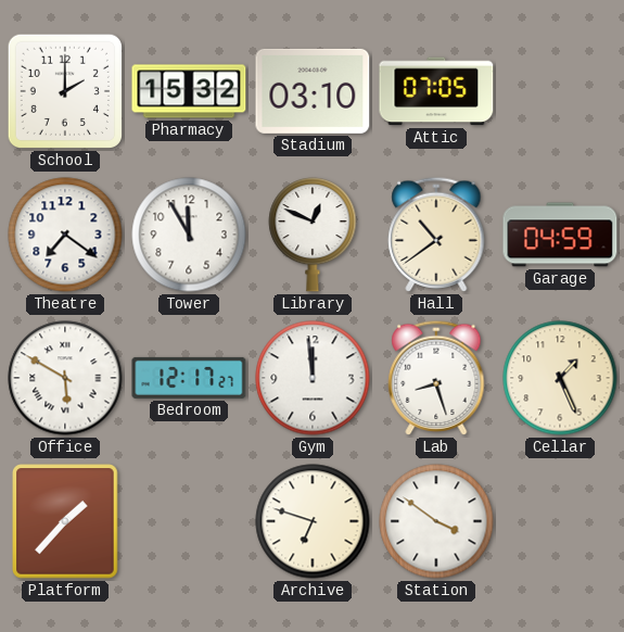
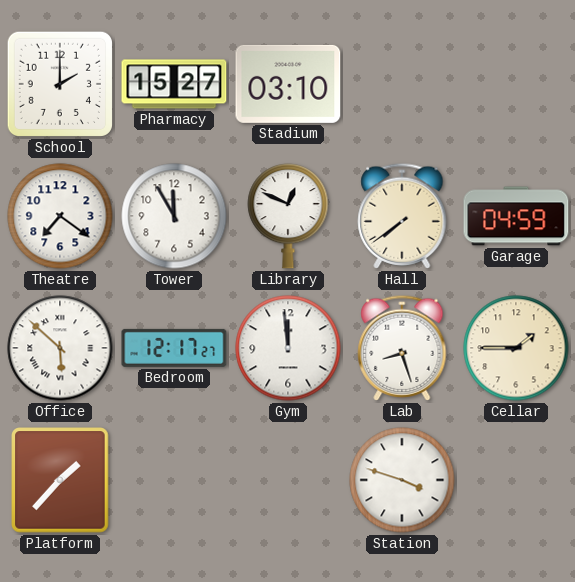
Pharmacy: 15:32 -> 15:27
Attic: 07:05 -> none
Hall: 10:39 -> 7:39
Office: 5:50 -> 5:52
Cellar: 1:26 -> 1:45
Archive: 6:48 -> none
Station: 3:51 -> 3:48
